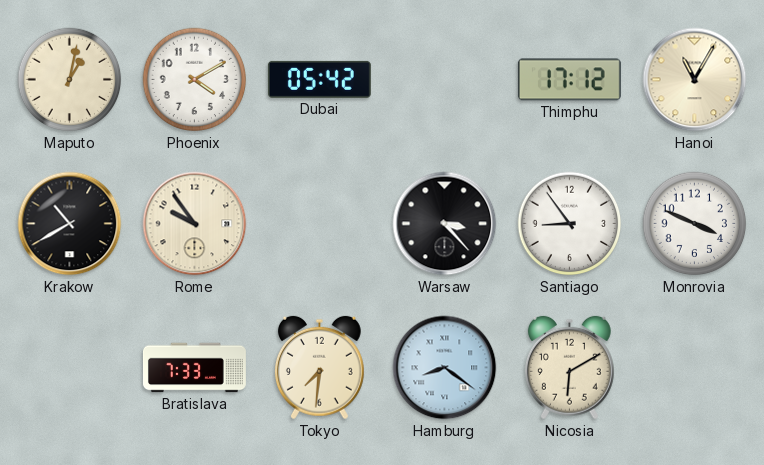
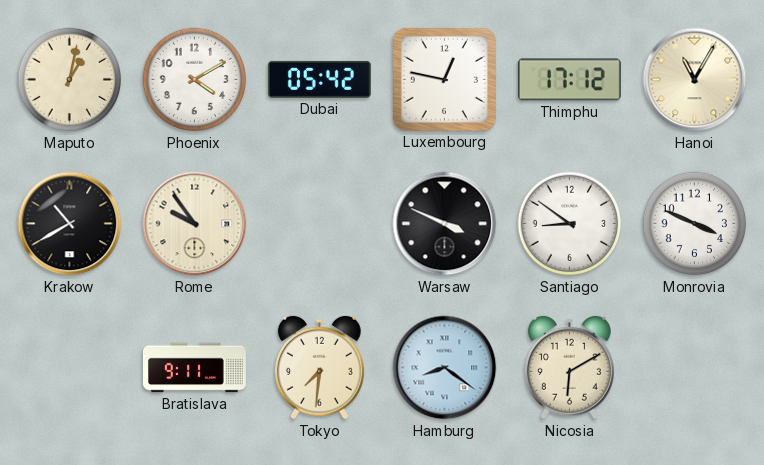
Luxembourg: none -> 12:47
Warsaw: 3:23 -> 3:49
Santiago: 8:54 -> 8:51
Bratislava: 7:33 -> 9:11
